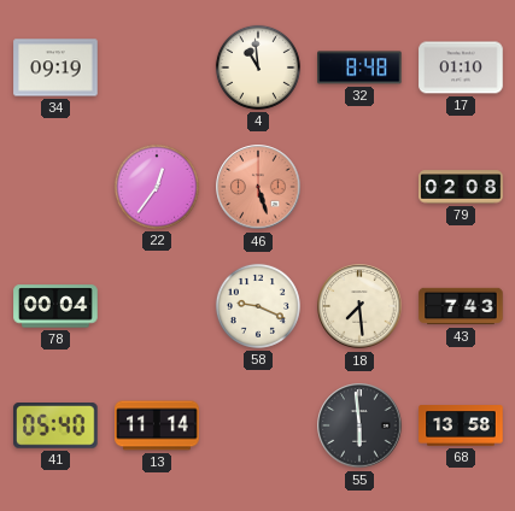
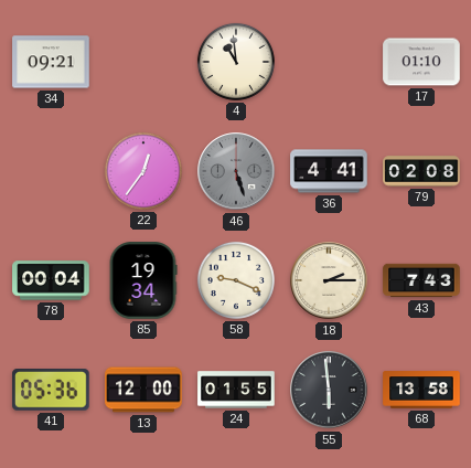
34: 09:19 -> 09:21
32: 8:48 -> none
46 dial: salmon -> grey
36: none -> 4:41
85: none -> 19:34
18: 7:29 -> 2:15
41: 05:40 -> 05:36
13: 11:14 -> 12:00
24: none -> 01:55
